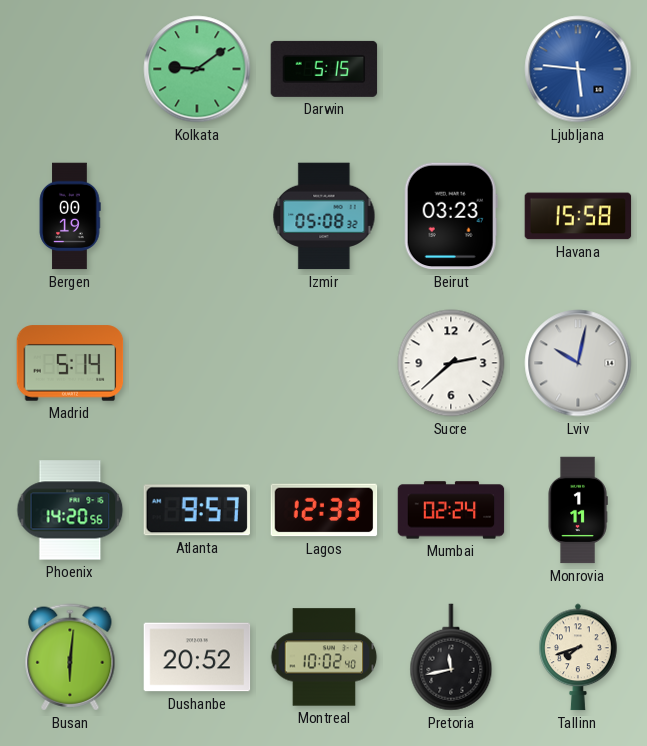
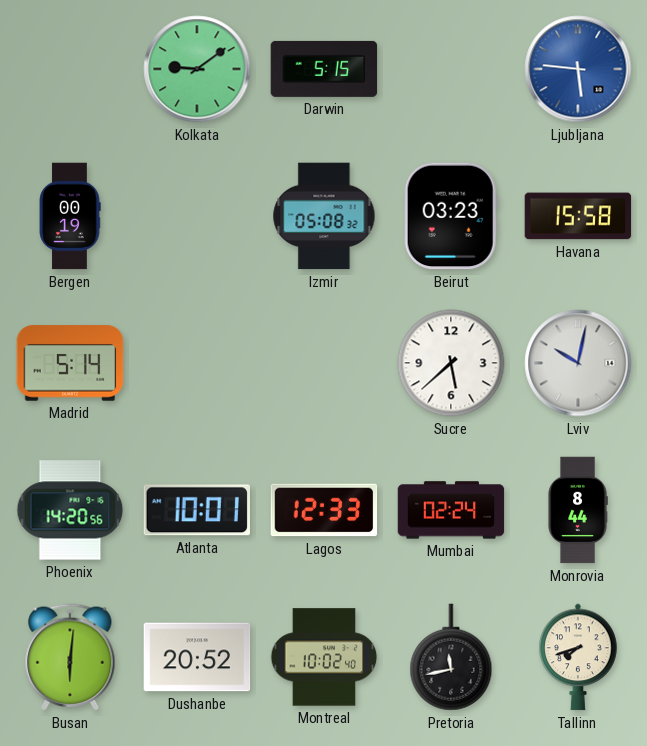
Sucre: 2:38 -> 5:38
Atlanta: 9:57 -> 10:01
Monrovia: 1:11 -> 8:44
